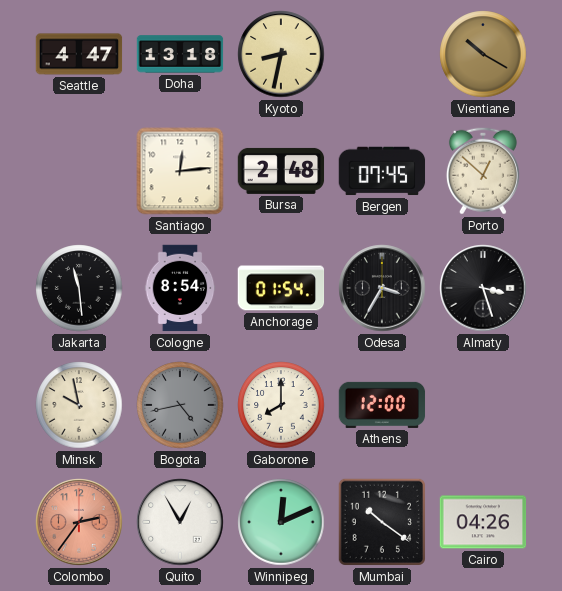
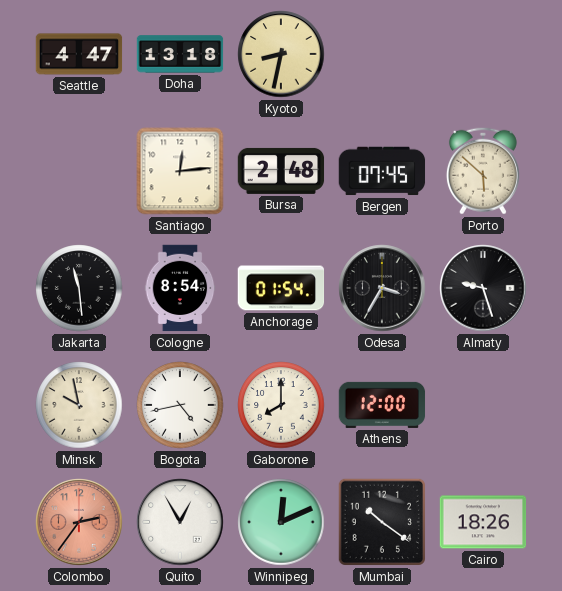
Vientiane: 10:20 -> none
Porto: 12:52 -> 5:52
Almaty: 3:27 -> 9:27
Bogota dial: grey -> white
Cairo: 04:26 -> 18:26
